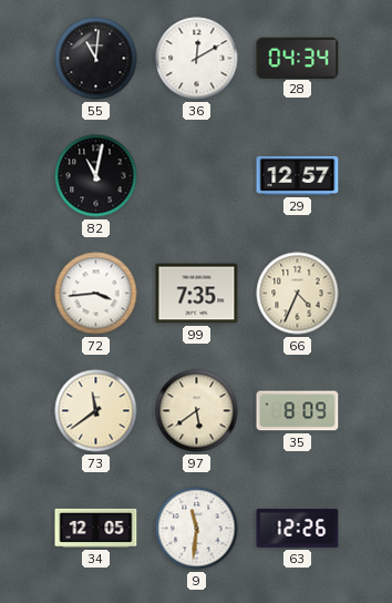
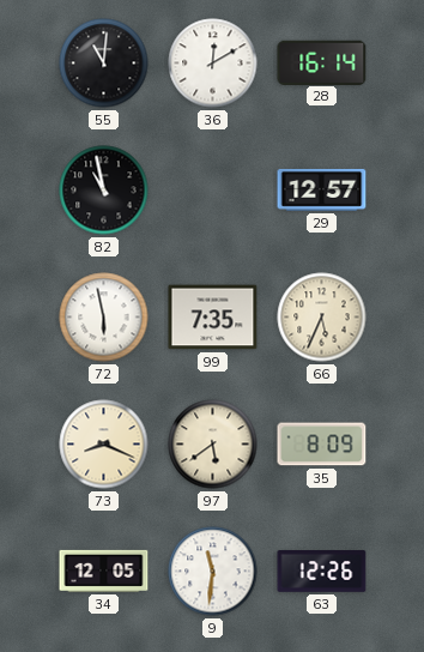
28: 04:34 -> 16:14
82: 11:02 -> 10:58
72: 3:44 -> 5:58
66: 4:34 -> 5:34
73: 11:39 -> 8:19
